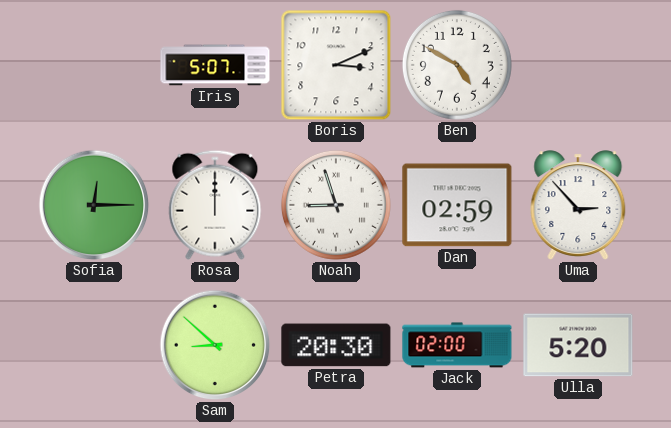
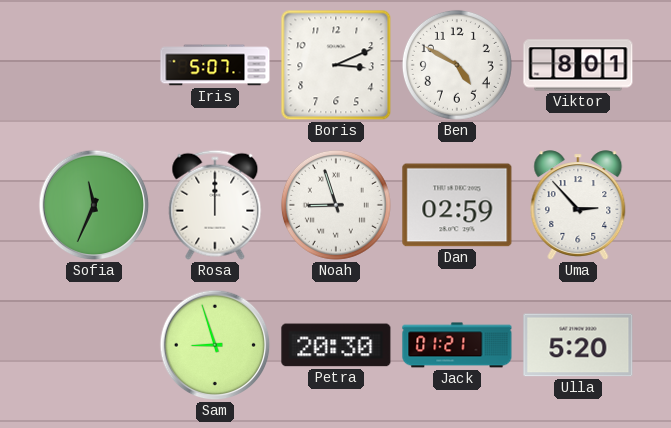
Viktor: none -> 8:01
Sofia: 12:15 -> 11:34
Sam: 8:52 -> 8:57
Jack: 02:00 -> 01:21
